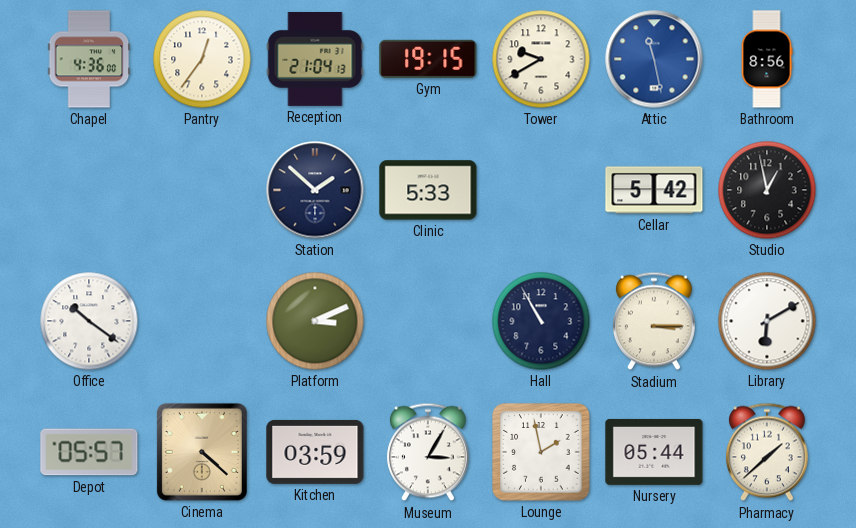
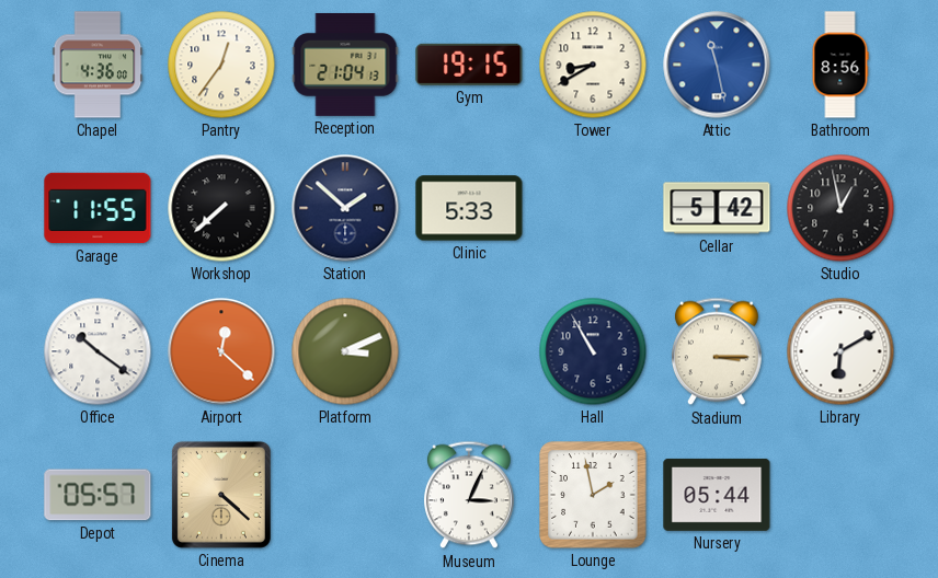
Tower: 9:40 -> 8:40
Garage: none -> 11:55
Workshop: none -> 7:38
Airport: none -> 12:22
Kitchen: 03:59 -> none
Museum: 3:05 -> 3:04
Pharmacy: 1:38 -> none
